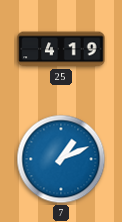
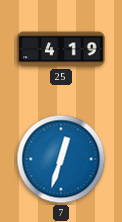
7: 1:11 -> 12:33
